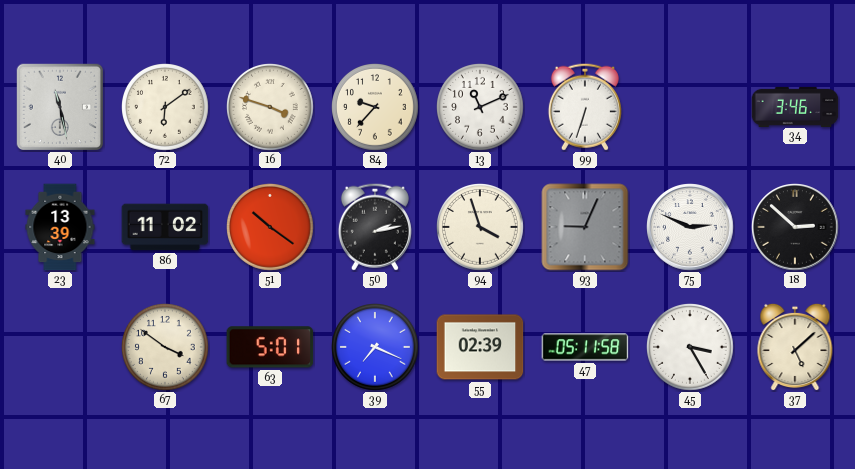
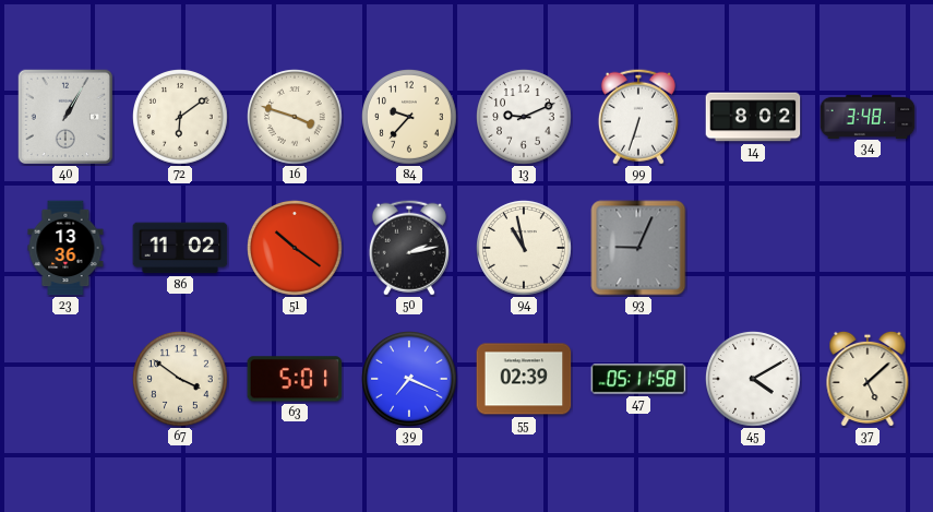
40: 11:28 -> 1:05
13: 11:11 -> 9:11
14: none -> 8:02
34: 3:46 -> 3:48
23: 13:39 -> 13:36
94: 3:57 -> 10:58
75: 2:49 -> none
18: 2:52 -> none
45: 3:25 -> 4:10
